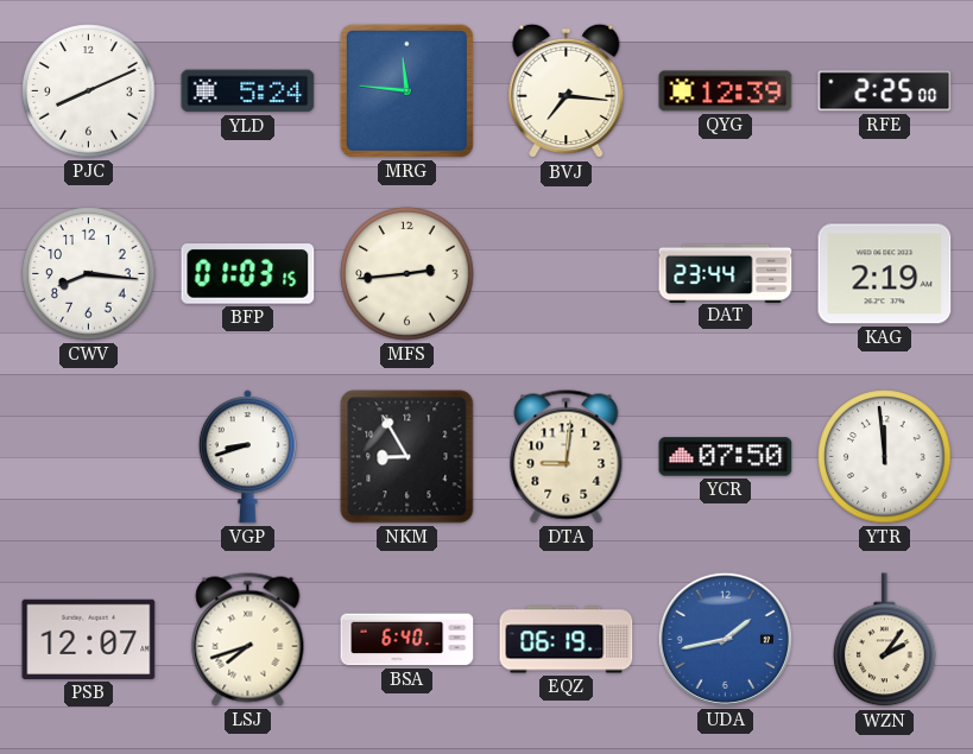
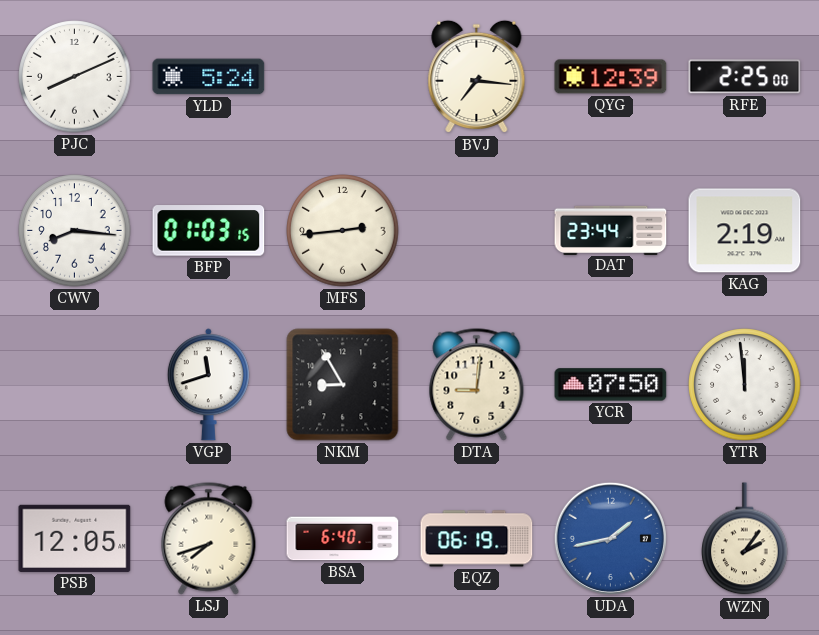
MRG: 11:46 -> none
VGP: 8:42 -> 11:42
PSB: 12:07 -> 12:05
